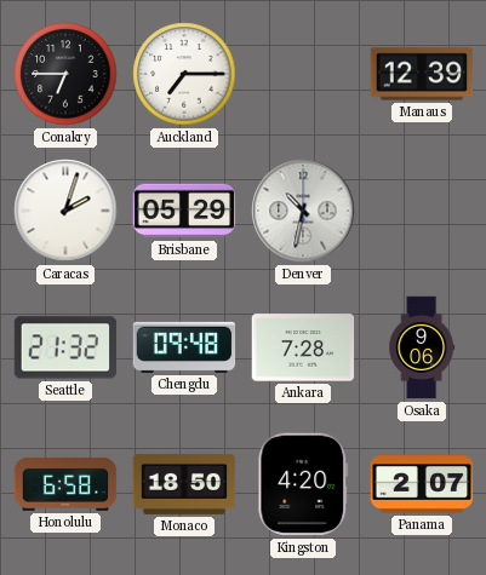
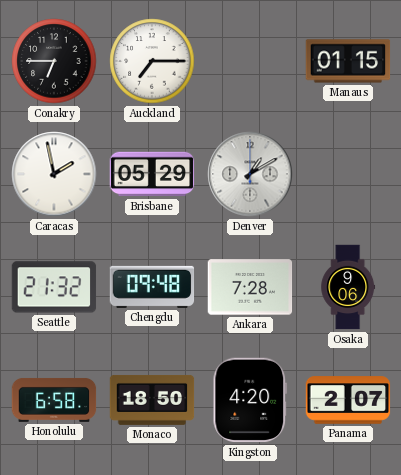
Manaus: 12:39 -> 01:15
Caracas: 2:03 -> 1:58
Denver: 10:32 -> 1:10
